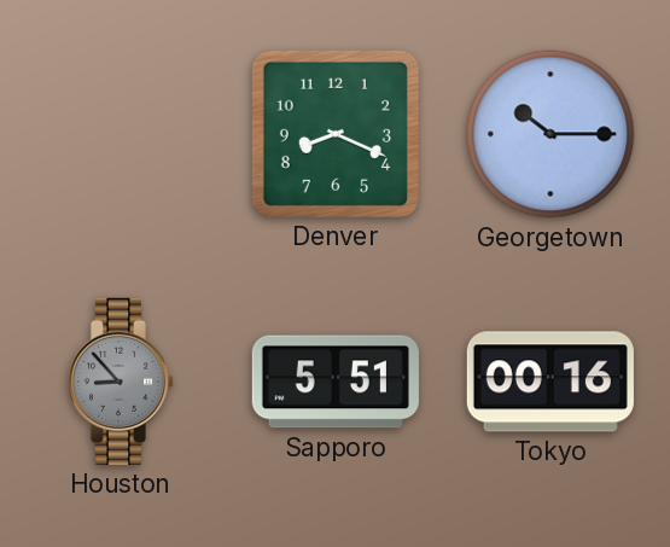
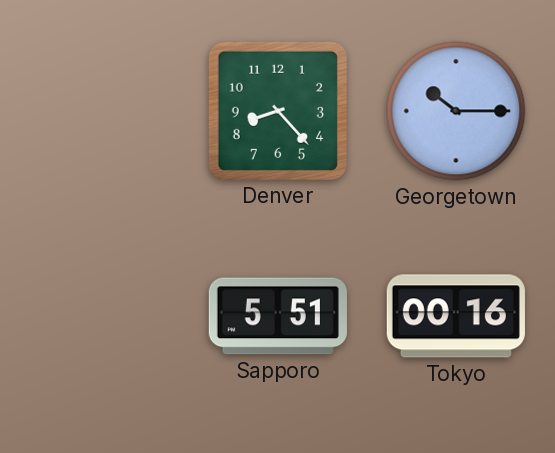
Denver: 8:19 -> 8:23
Houston: 8:53 -> none
